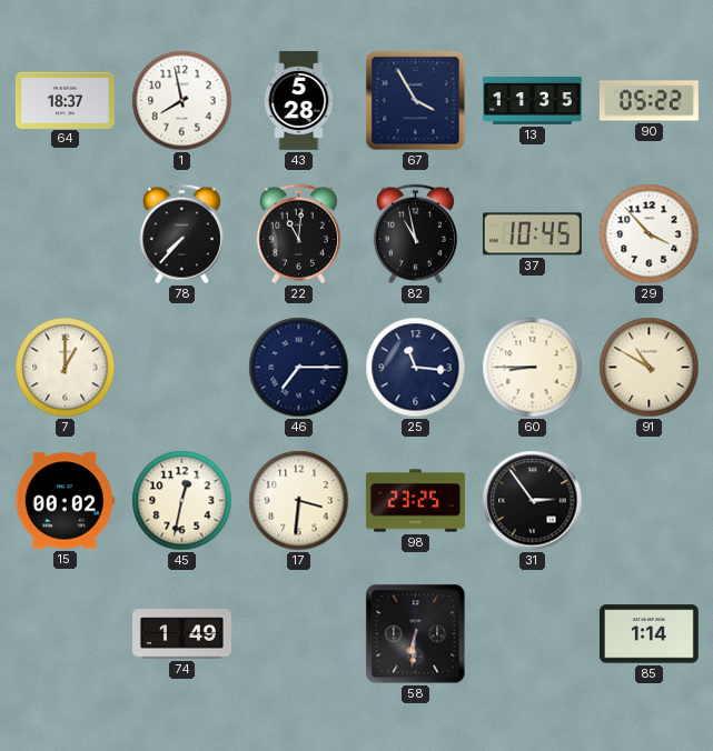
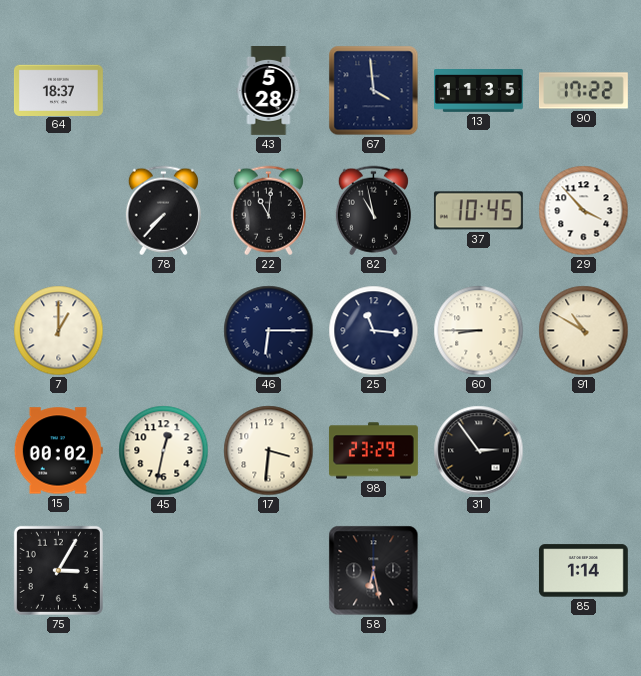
1: 7:58 -> none
67: 3:55 -> 3:59
90: 05:22 -> 17:22
46: 7:15 -> 6:15
98: 23:25 -> 23:29
75: none -> 3:05
74: 1:49 -> none
58: 6:31 -> 6:28
